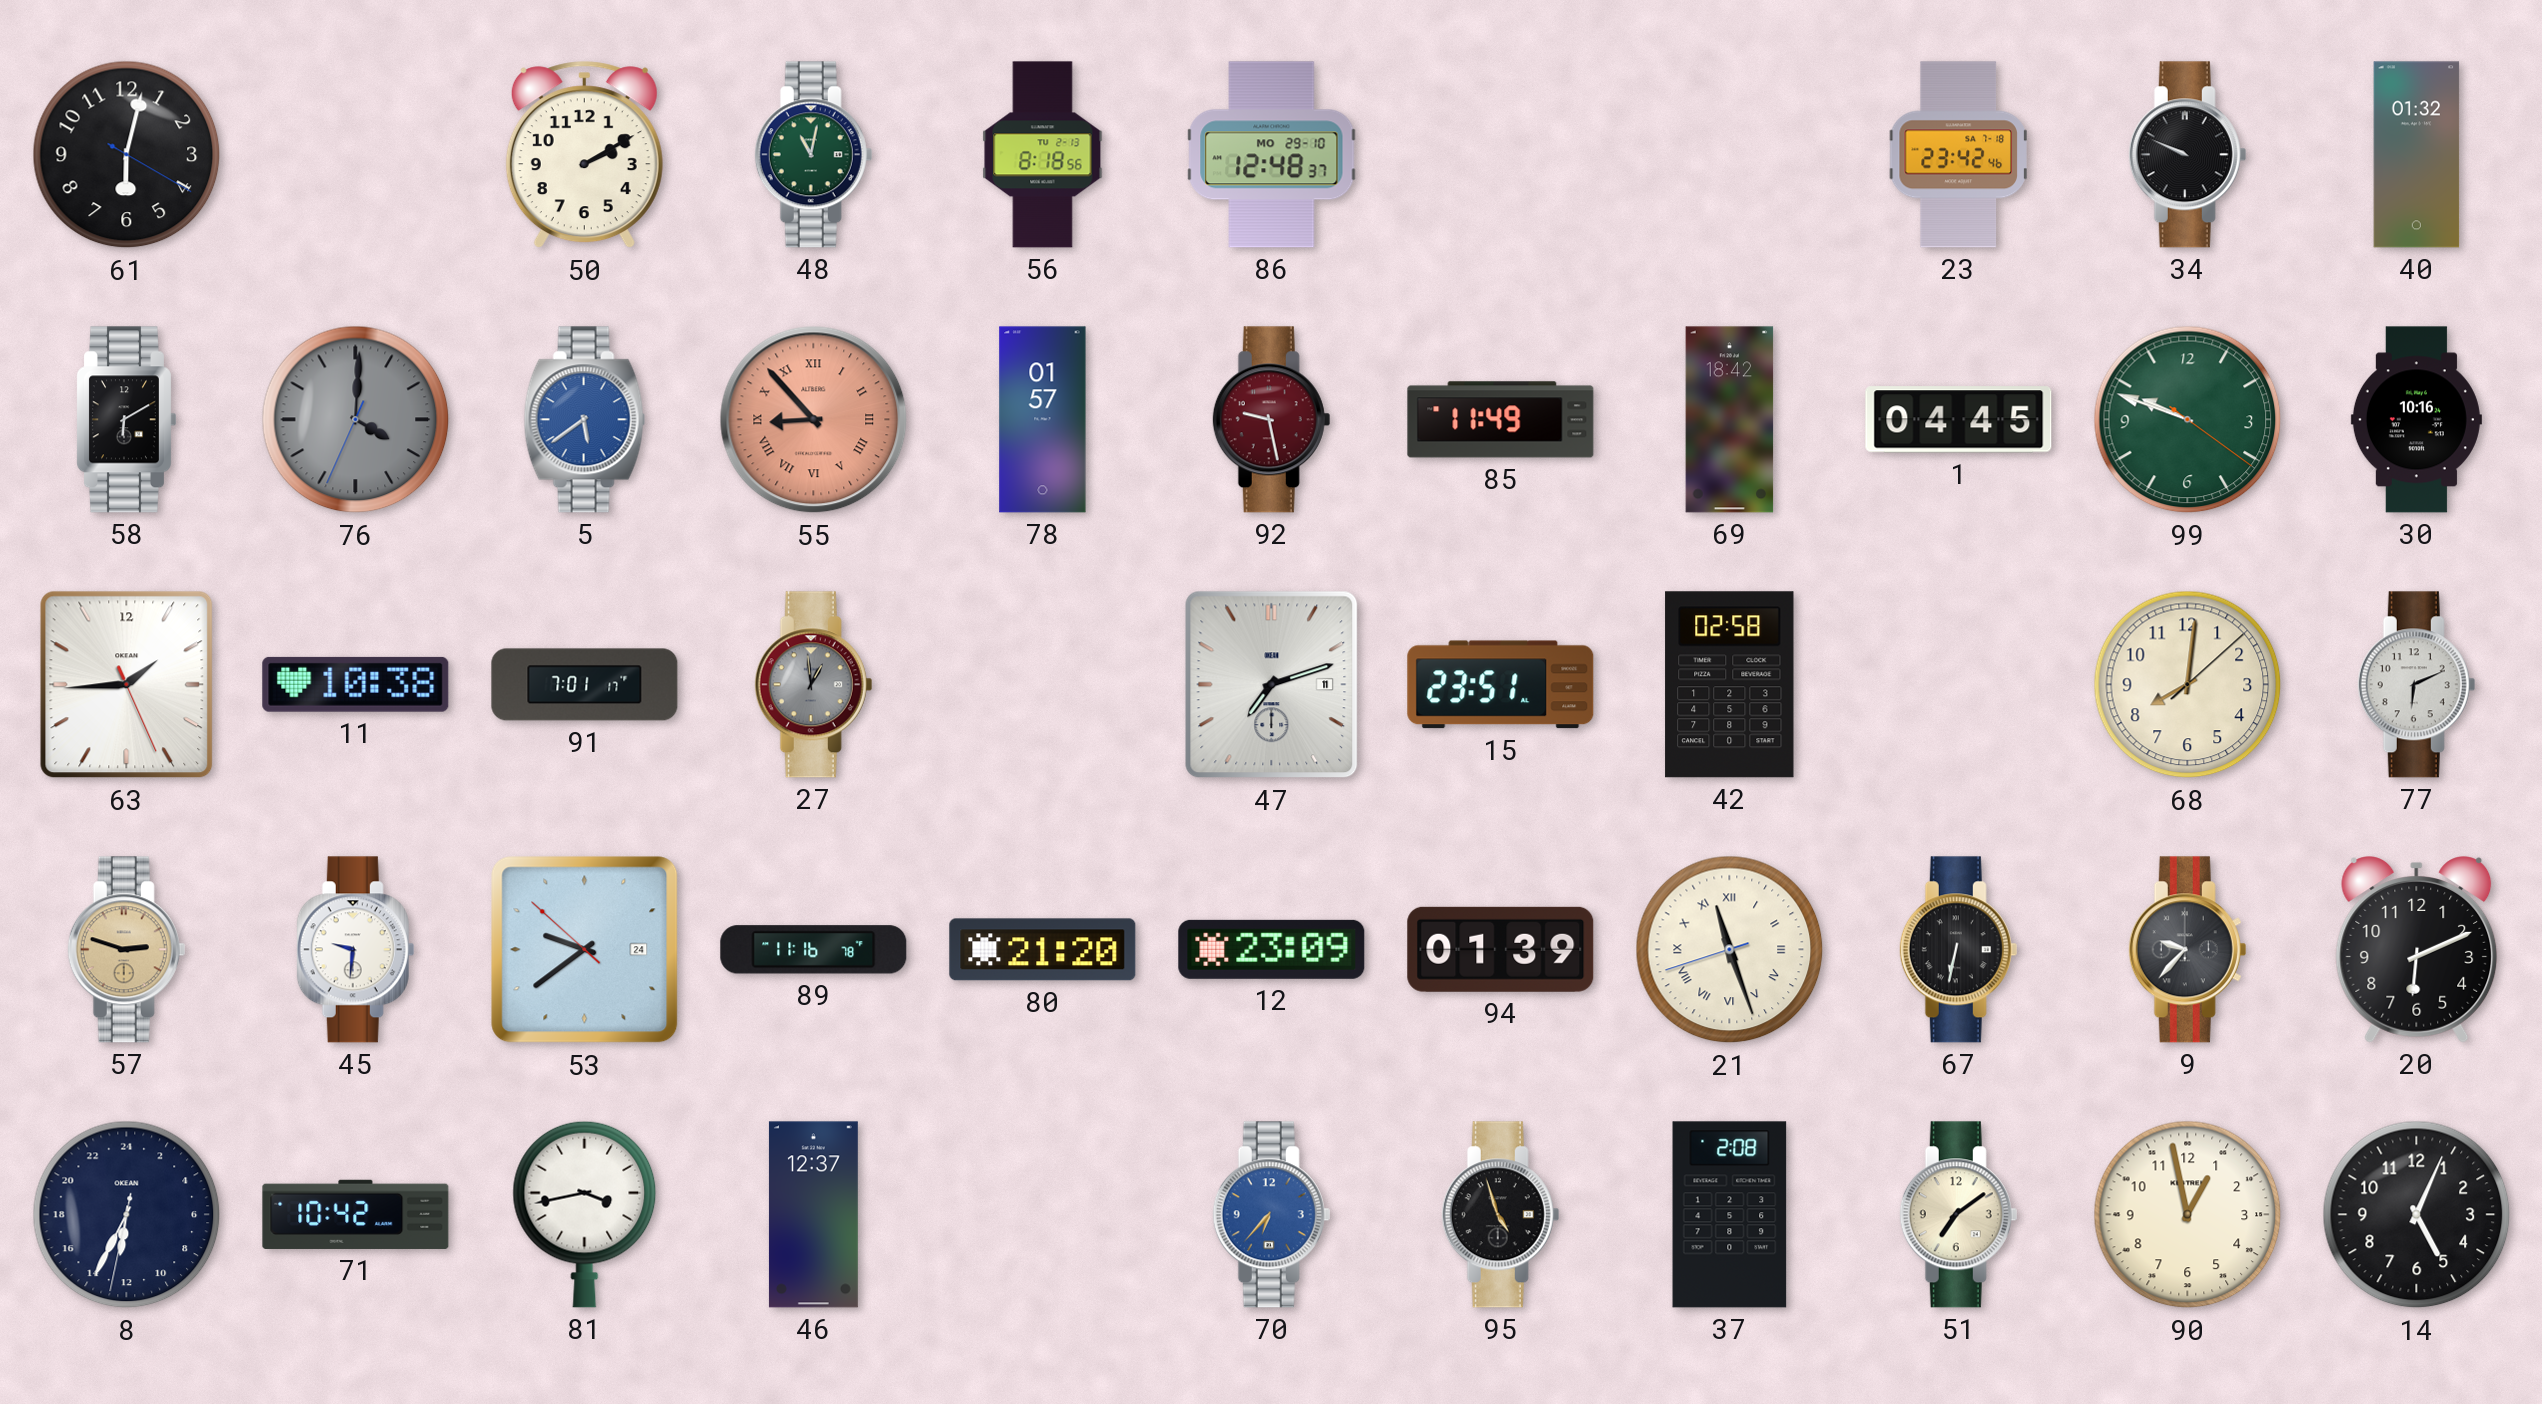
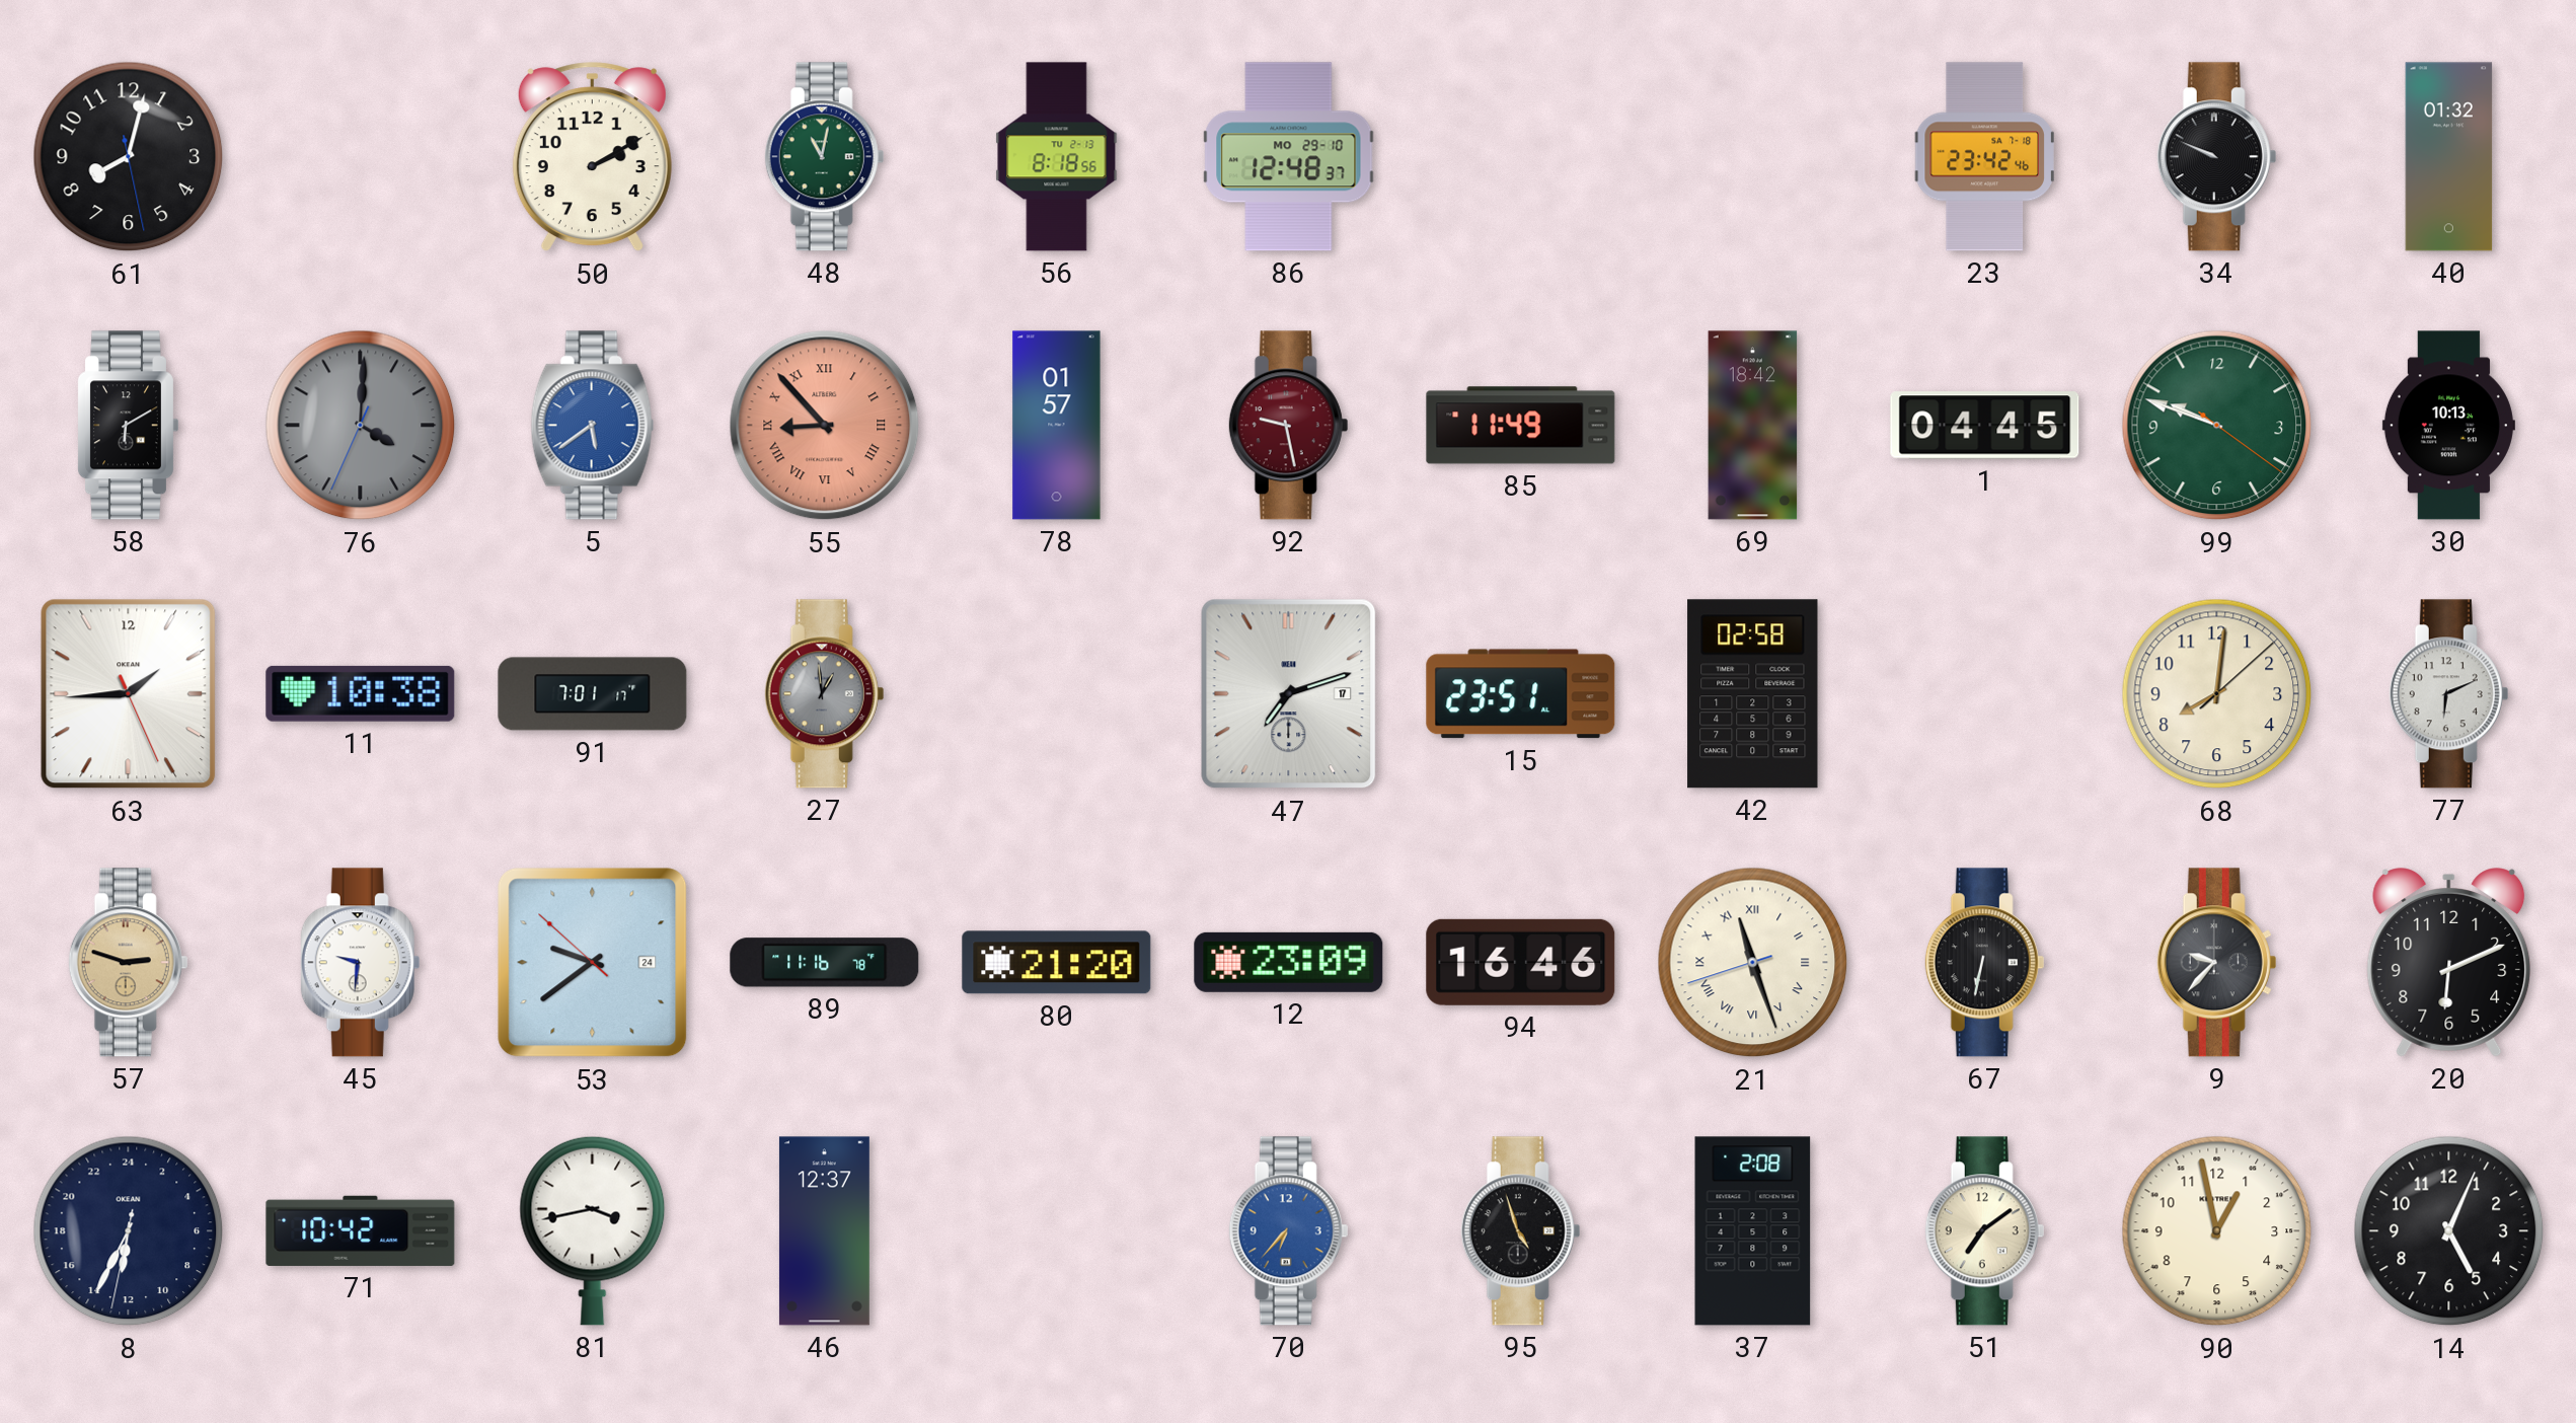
61: 6:02 -> 8:02
30: 10:16 -> 10:13
47 date: 11 -> 17
94: 01:39 -> 16:46
